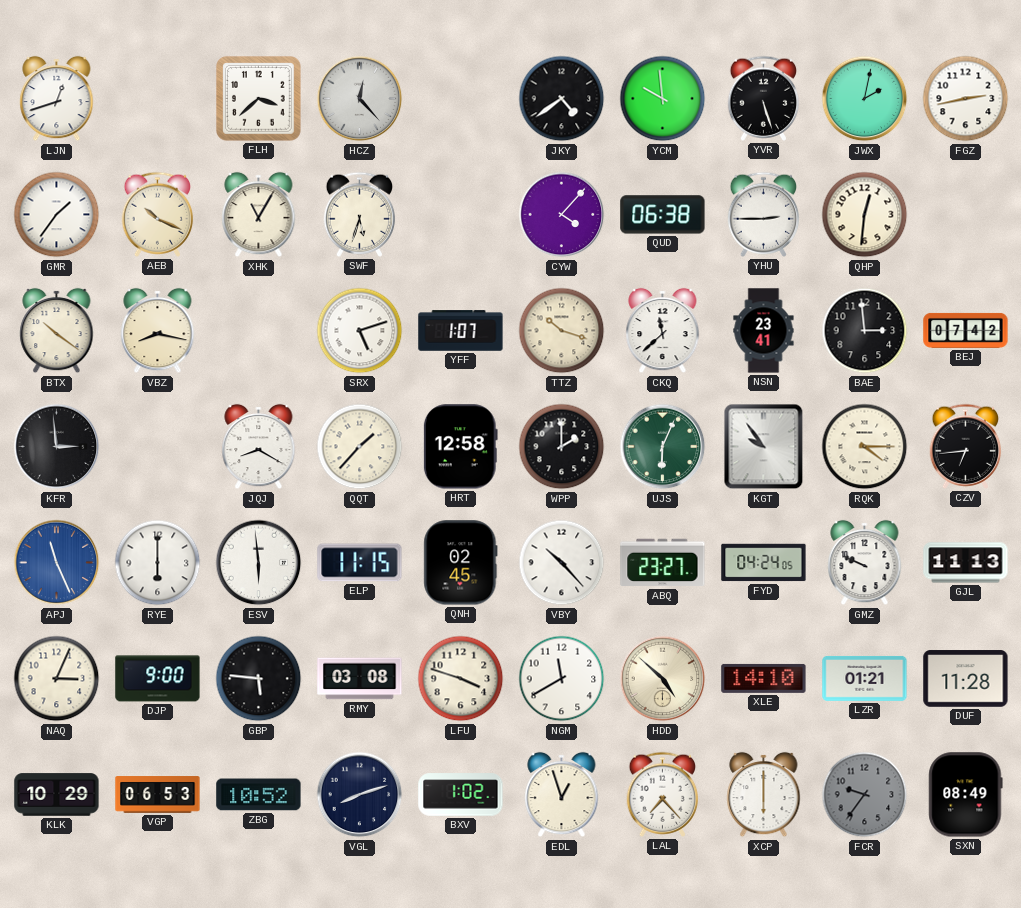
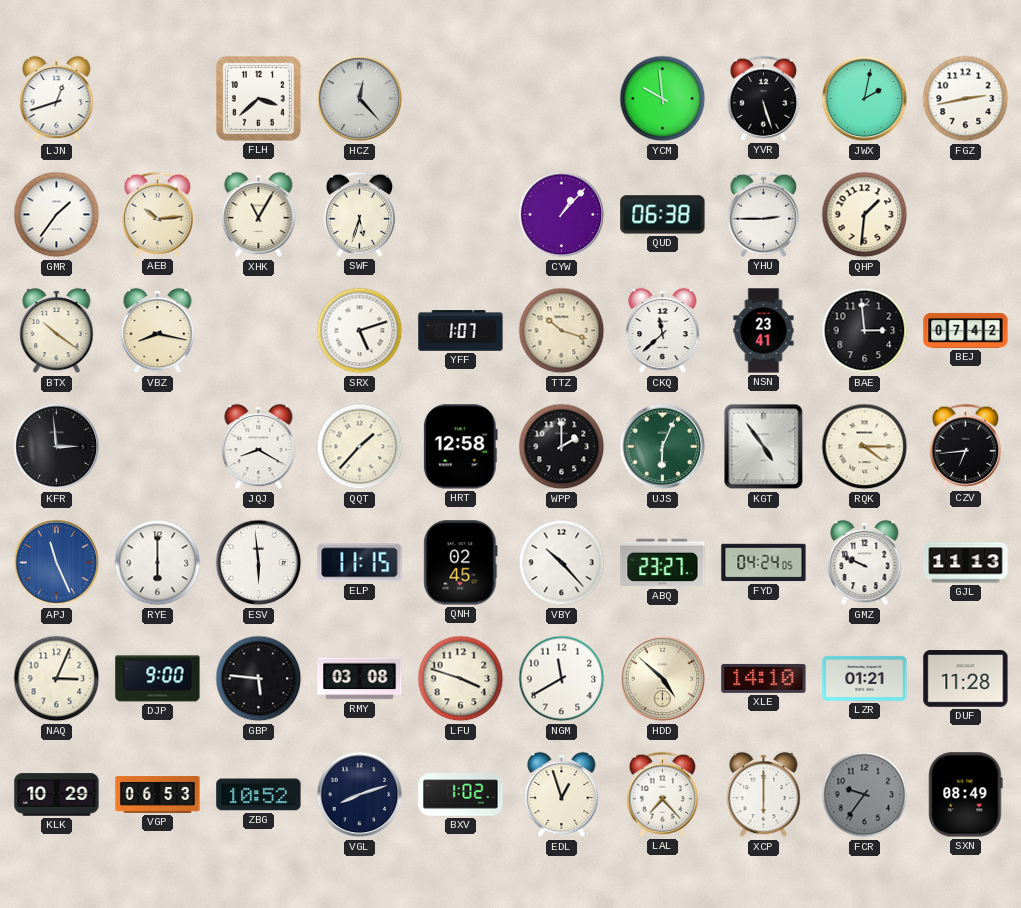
JKY: 4:39 -> none
AEB: 10:19 -> 10:14
CYW: 4:07 -> 1:07
QHP: 12:31 -> 1:31
KGT: 9:54 -> 4:54
